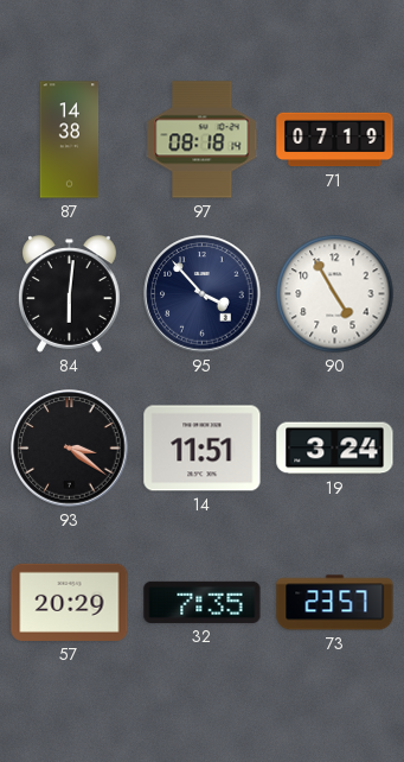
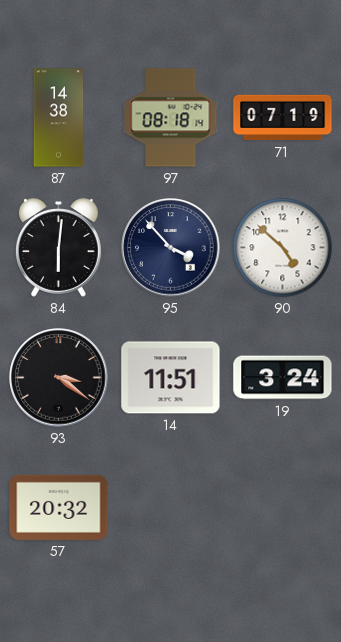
90: 4:55 -> 4:52
57: 20:29 -> 20:32
32: 7:35 -> none
73: 23:57 -> none
